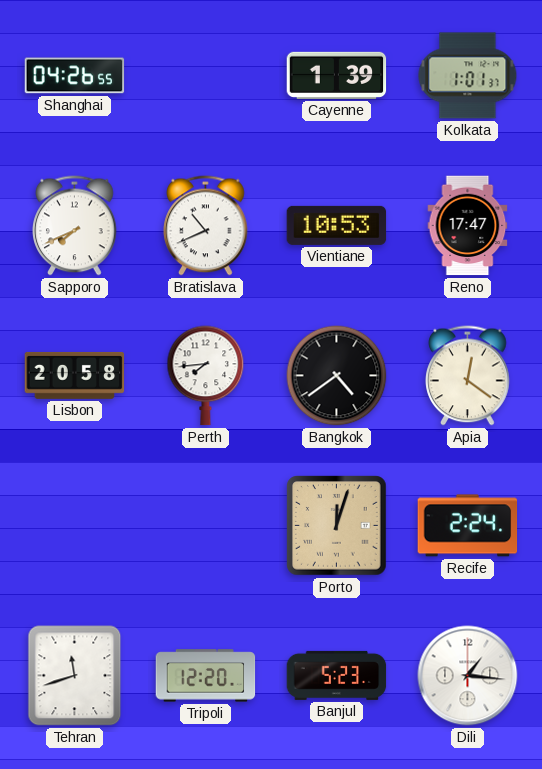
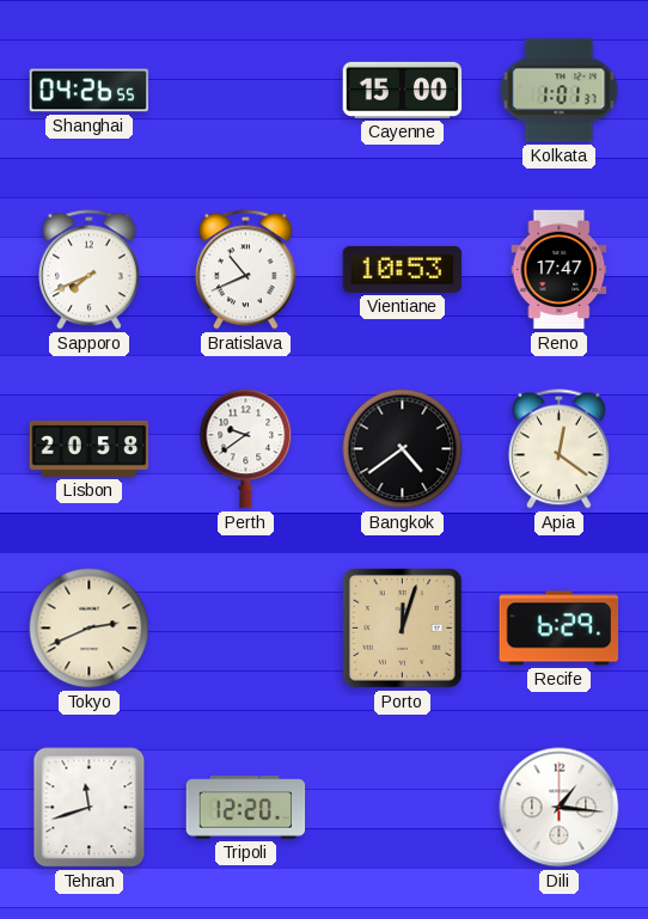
Cayenne: 1:39 -> 15:00
Perth: 7:44 -> 9:39
Tokyo: none -> 2:41
Recife: 2:24 -> 6:29
Banjul: 5:23 -> none
